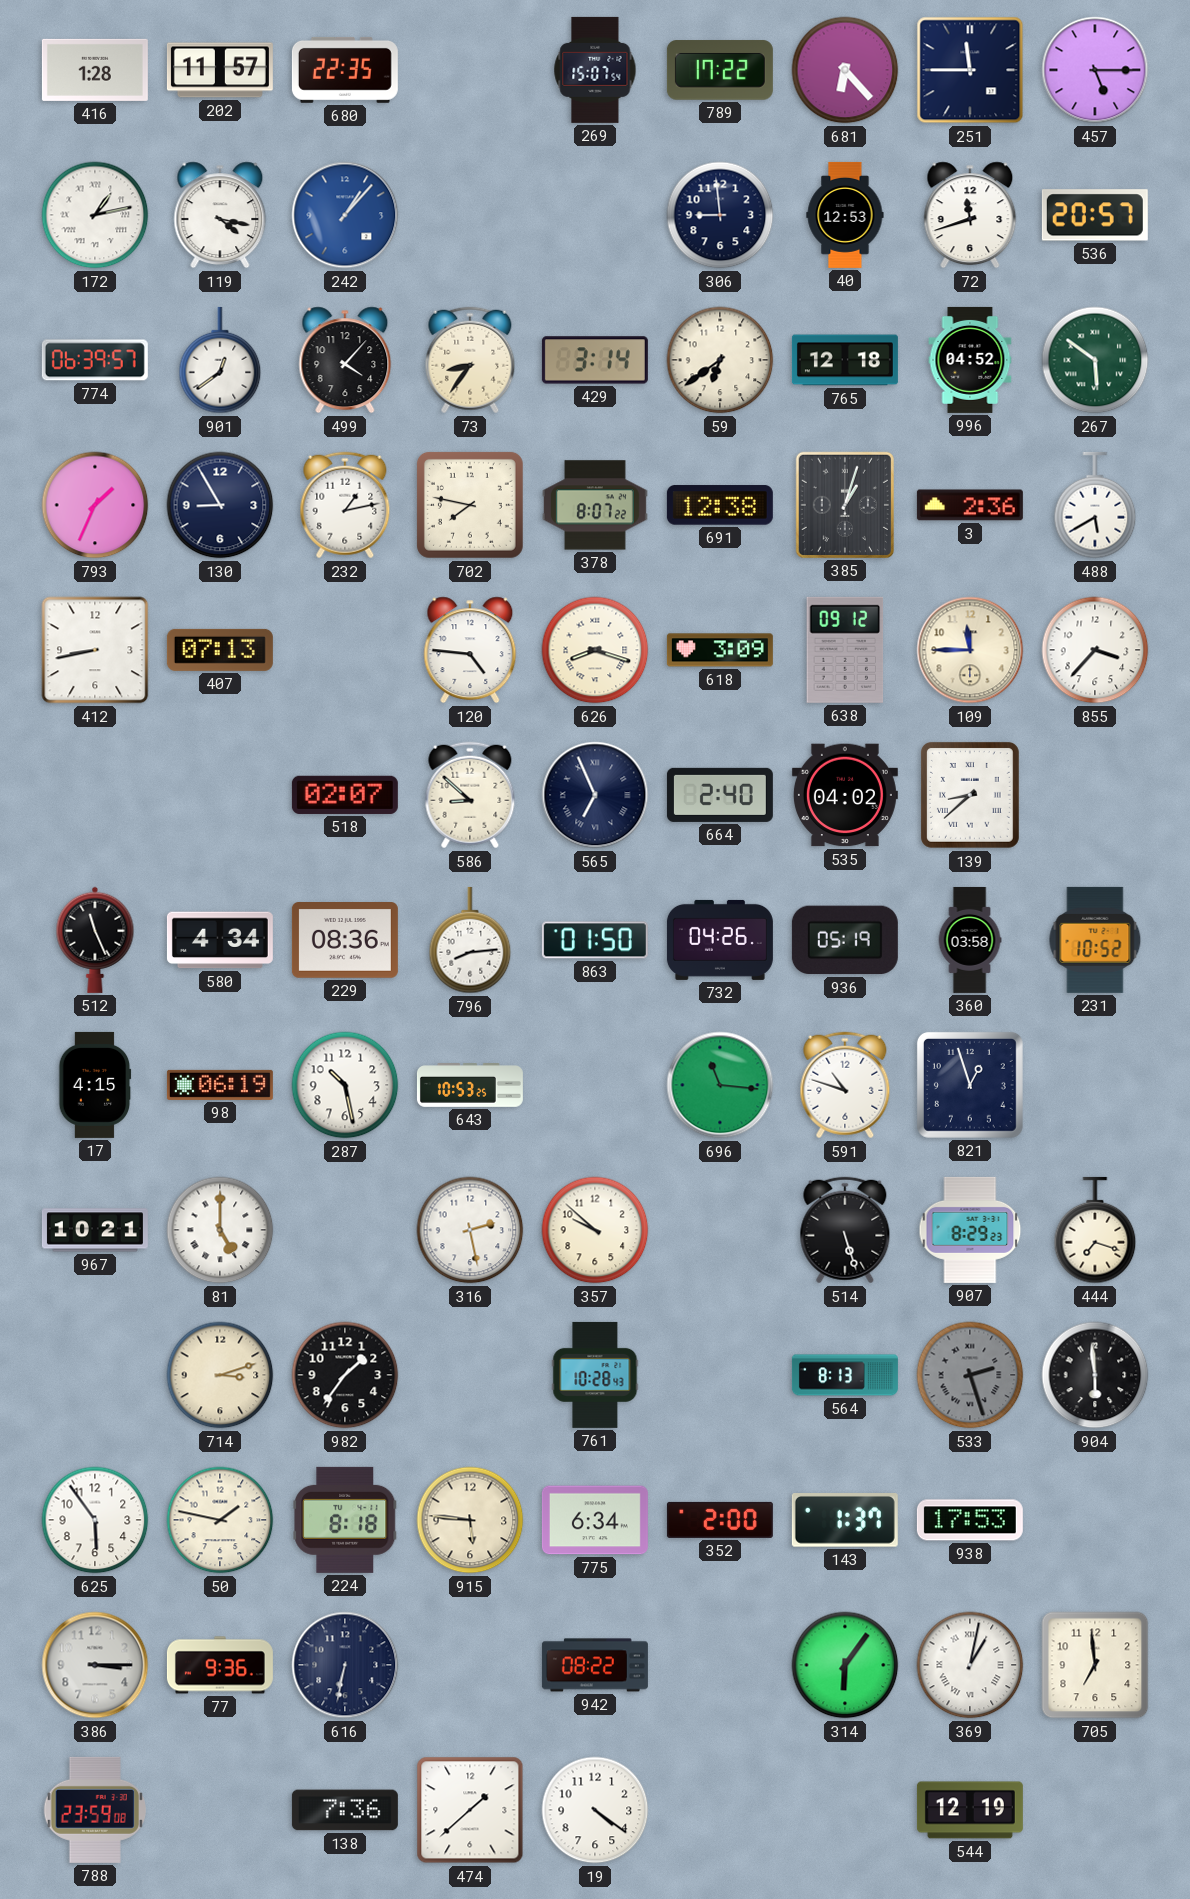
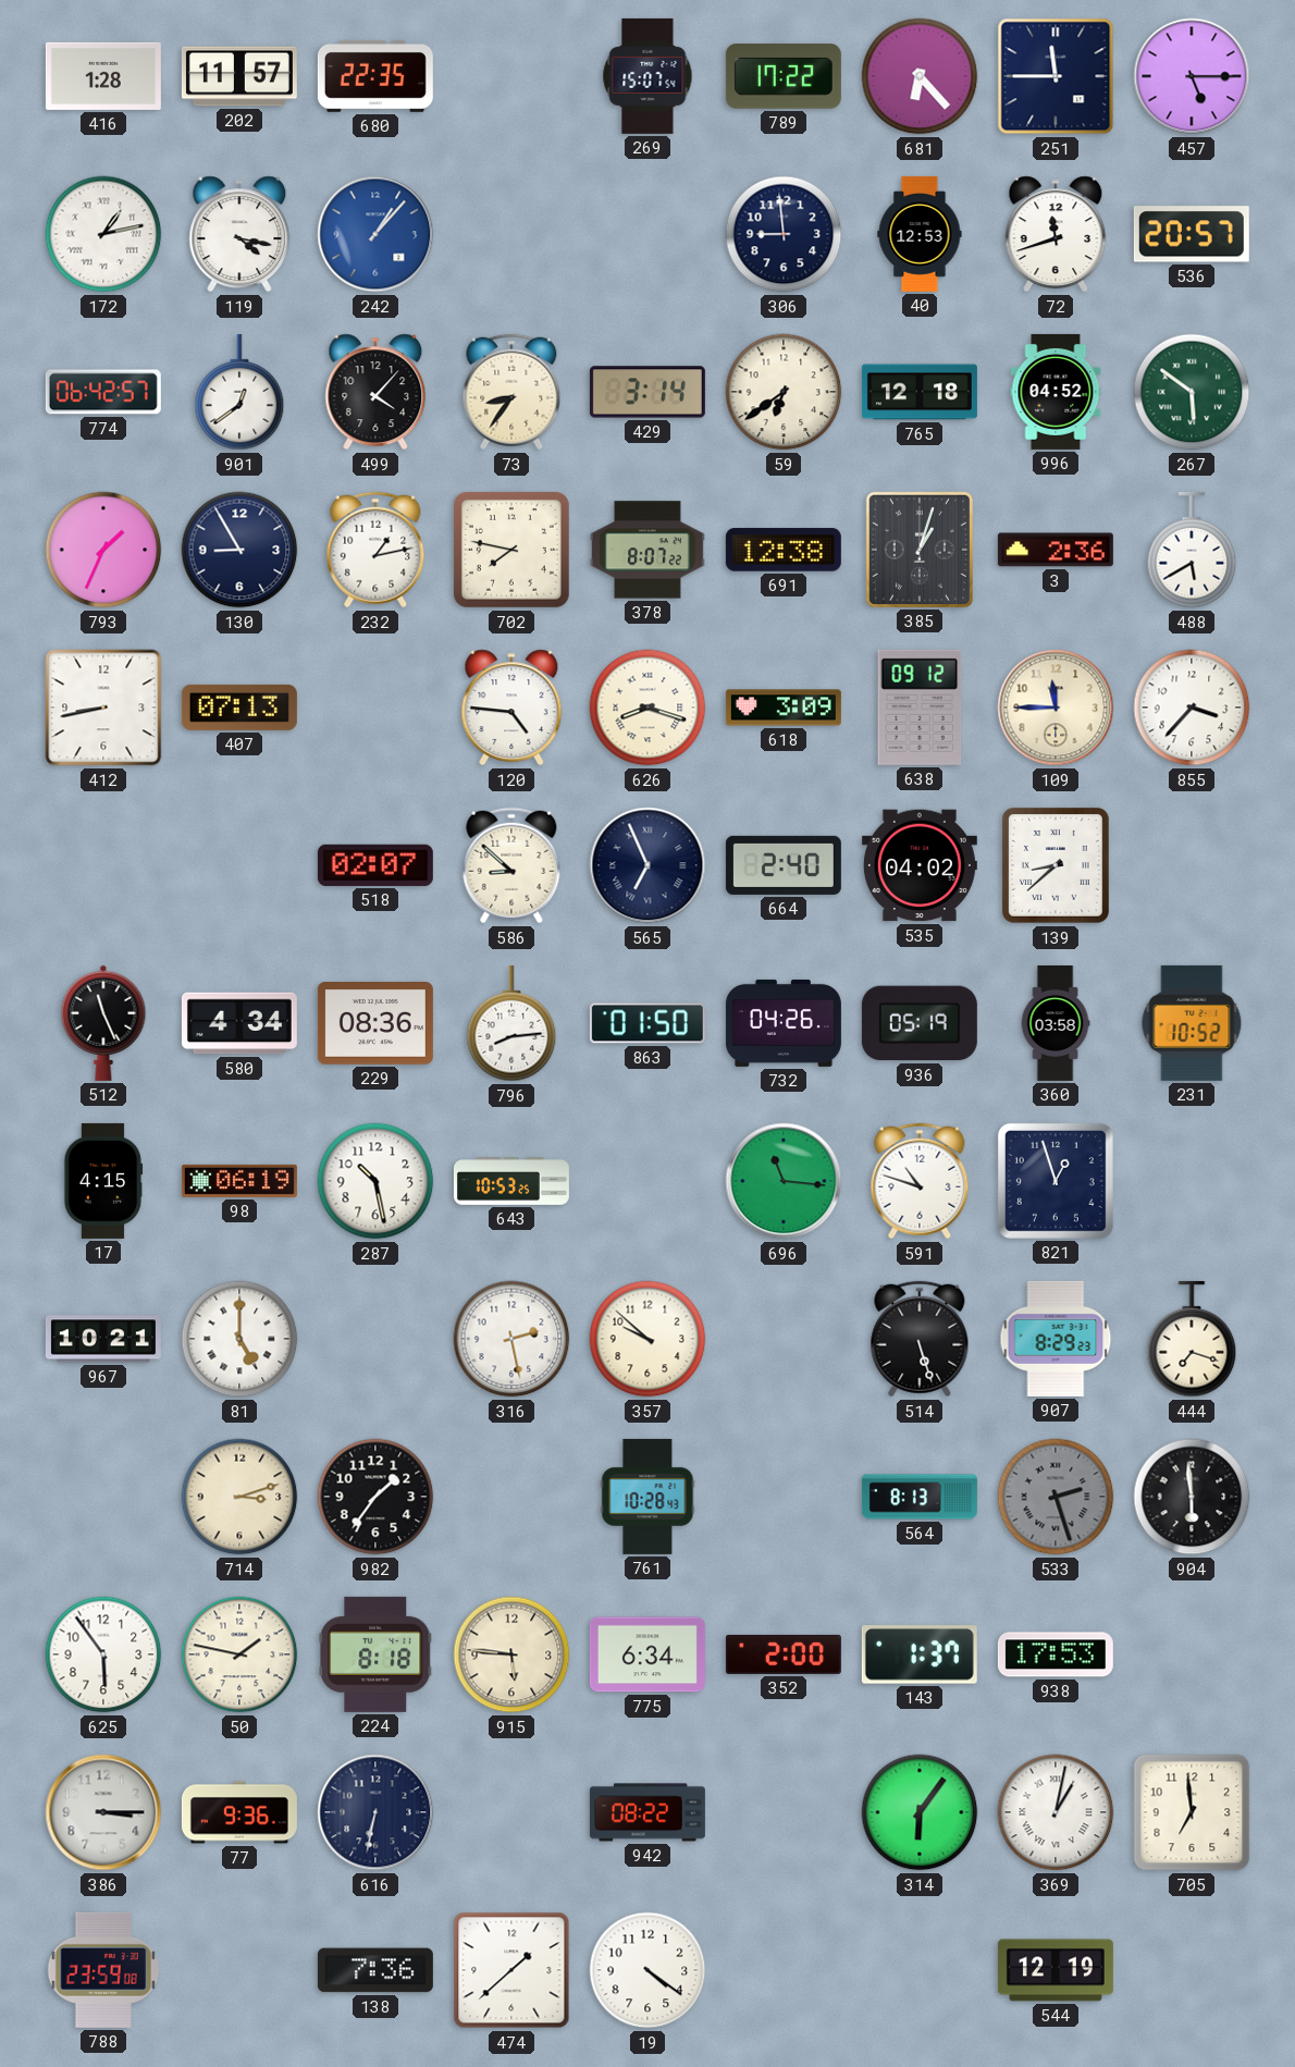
774: 06:39 -> 06:42
